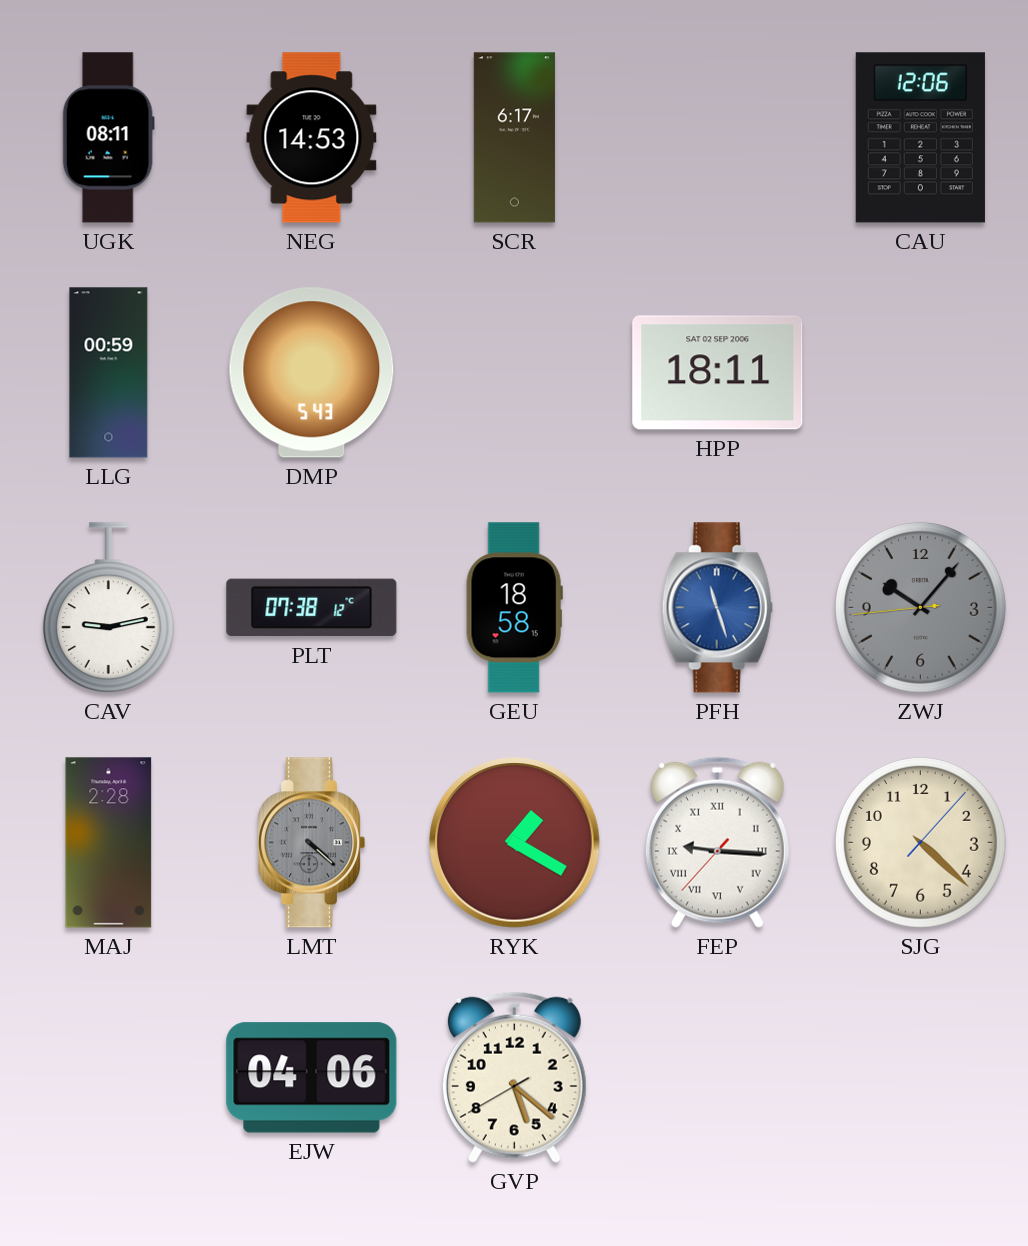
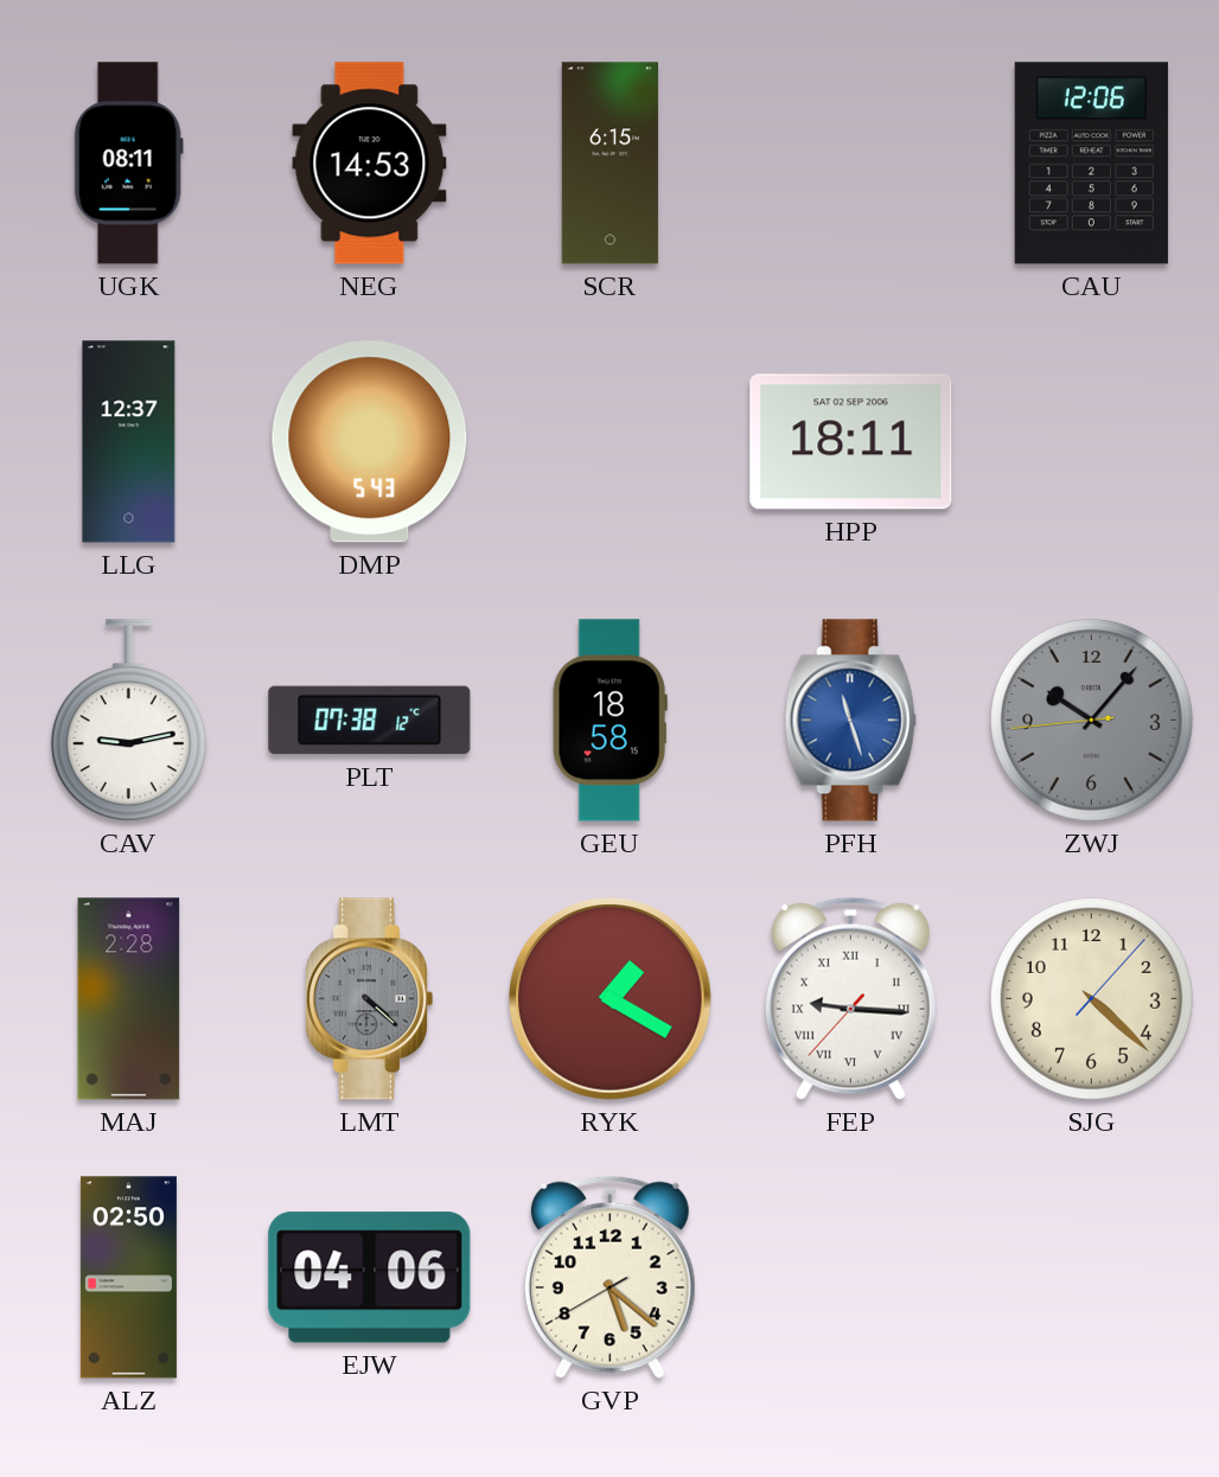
SCR: 6:17 -> 6:15
LLG: 00:59 -> 12:37
ALZ: none -> 02:50
